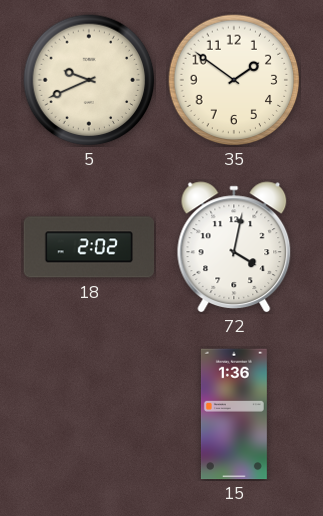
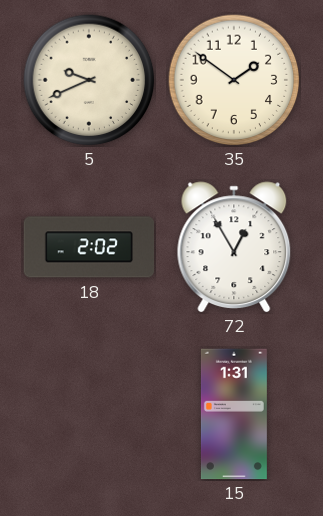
72: 4:02 -> 12:55
15: 1:36 -> 1:31
